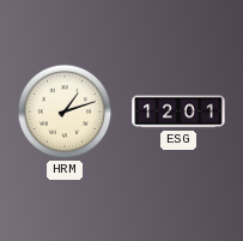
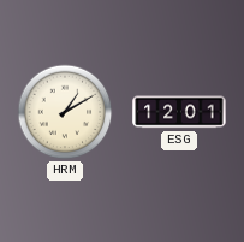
HRM: 1:12 -> 1:10
